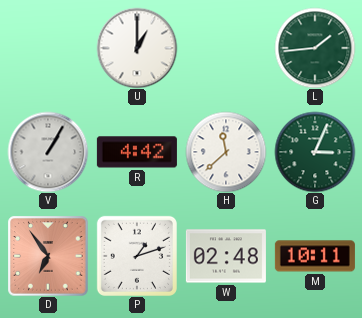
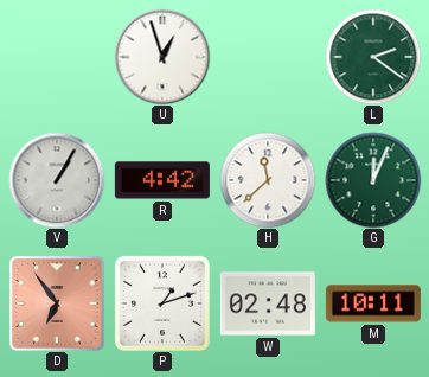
U: 1:00 -> 12:57
L: 1:44 -> 2:21
G: 3:04 -> 12:04
